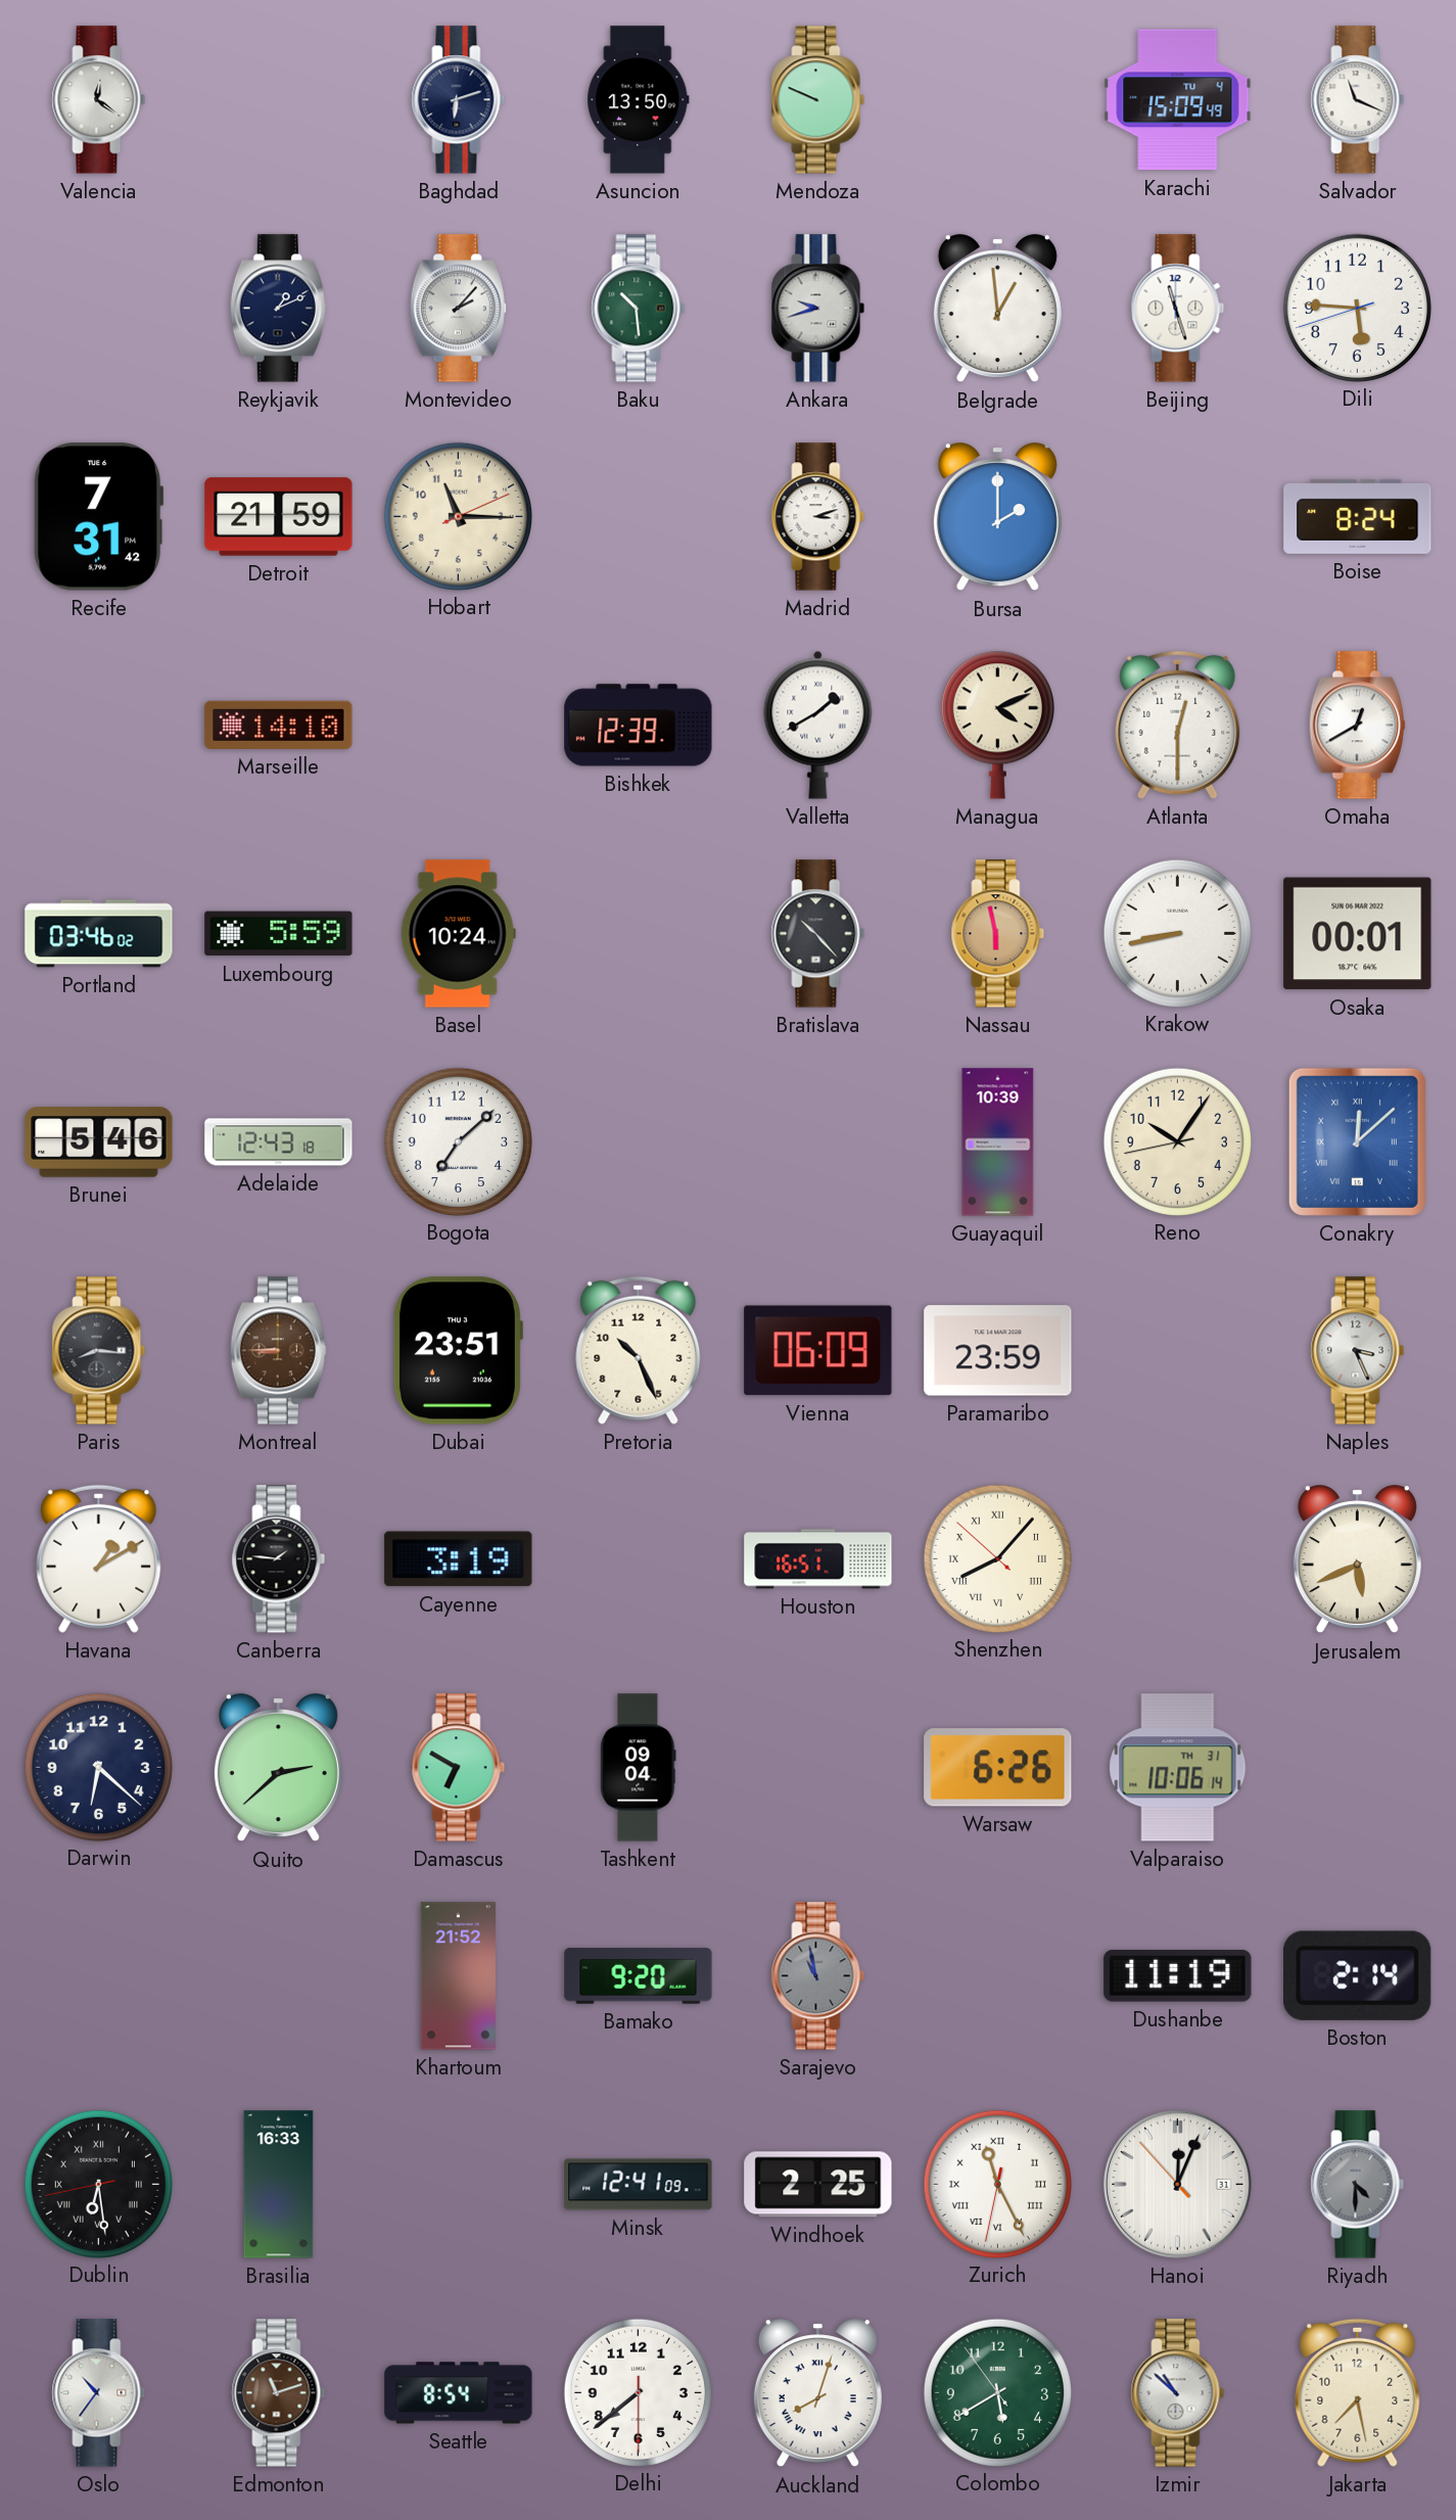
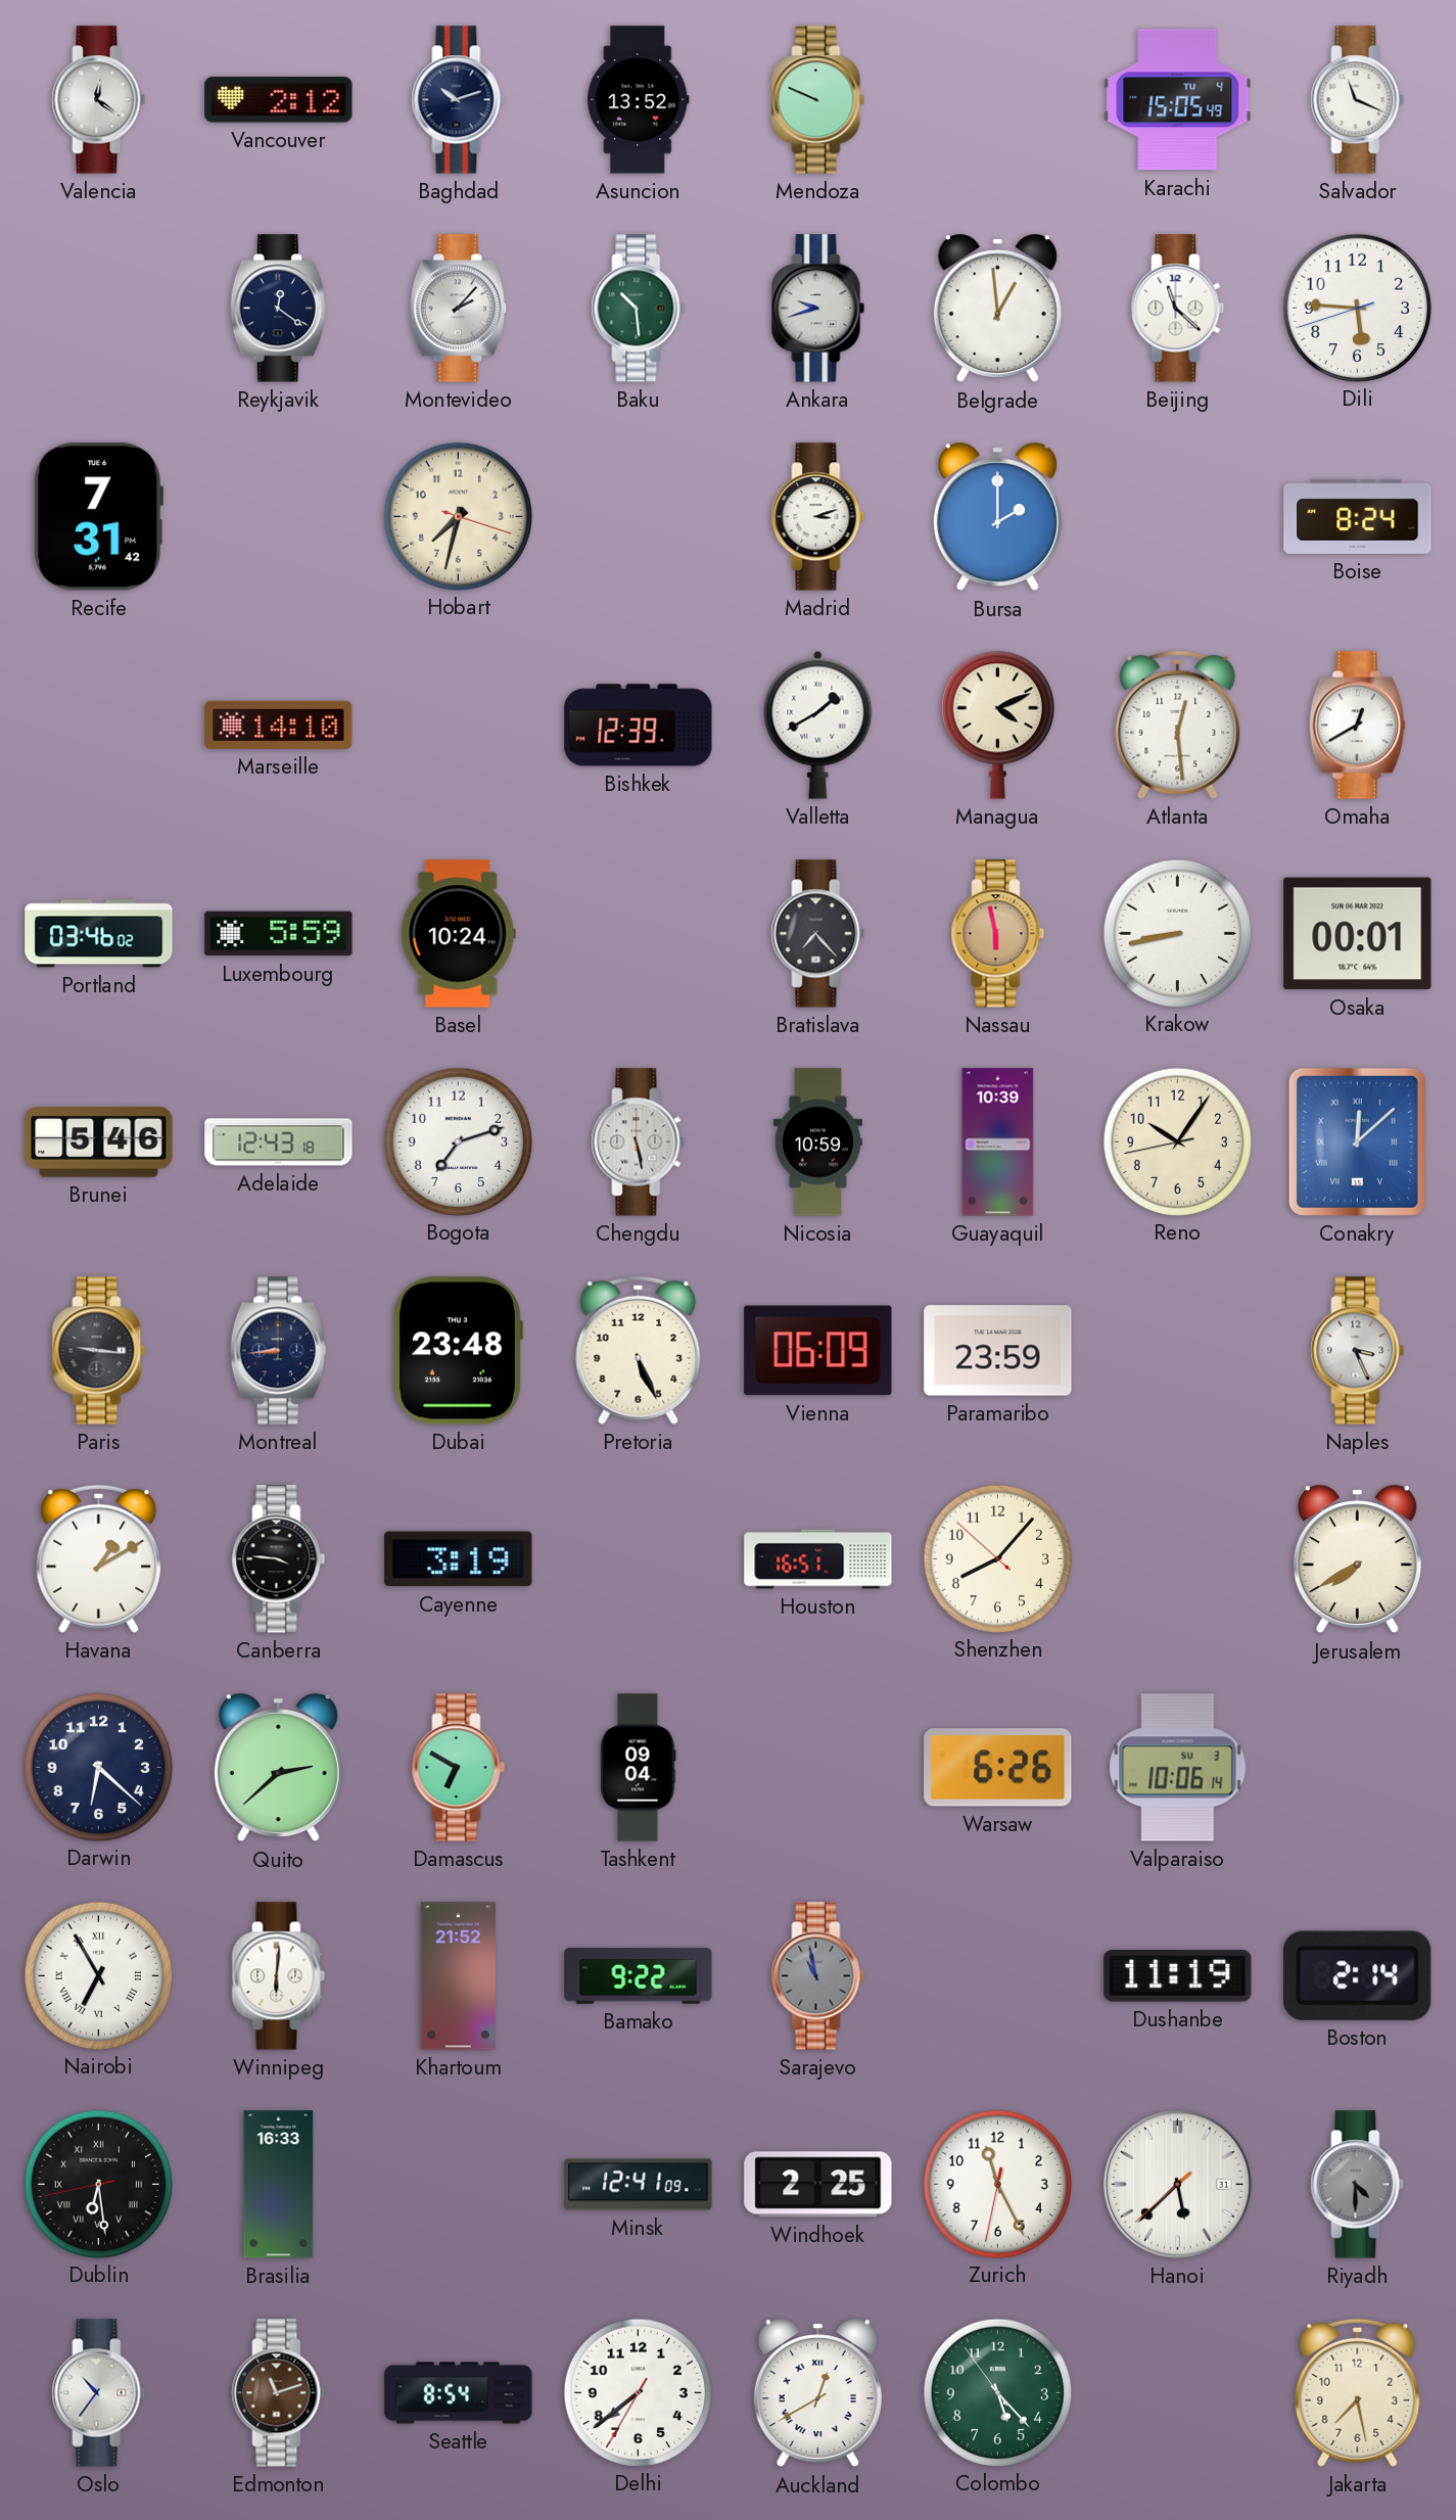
Vancouver: none -> 2:12
Baghdad: 6:12 -> 10:12
Asuncion: 13:50 -> 13:52
Karachi: 15:09 -> 15:05
Reykjavik: 1:11 -> 12:21
Beijing: 11:27 -> 11:22
Detroit: 21:59 -> none
Hobart: 11:15 -> 7:32
Atlanta: 12:30 -> 12:29
Bratislava: 10:23 -> 7:23
Bogota: 7:08 -> 7:12
Chengdu: none -> 5:28
Nicosia: none -> 10:59
Paris: 8:16 -> 9:16
Montreal: 8:45 -> 8:44
Montreal dial: brown -> navy
Dubai: 23:51 -> 23:48
Pretoria: 10:26 -> 5:26
Canberra: 1:46 -> 3:46
Shenzhen numerals: Roman -> Arabic
Jerusalem: 5:41 -> 7:40
Valparaiso date: TH 31 -> SU 3
Nairobi: none -> 6:55
Winnipeg: none -> 6:01
Bamako: 9:20 -> 9:22
Zurich numerals: Roman -> Arabic
Hanoi: 12:03 -> 5:37
Delhi: 7:38:30 -> 7:38:35
Auckland: 8:03 -> 12:40
Colombo: 5:39 -> 5:22
Izmir: 10:52 -> none
